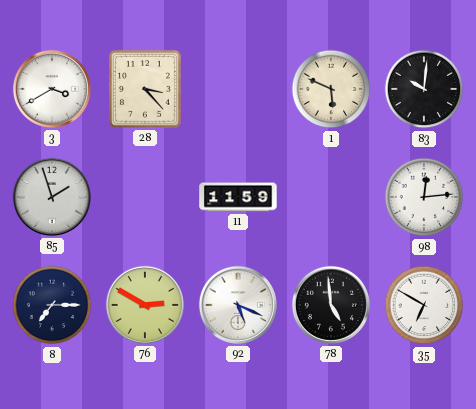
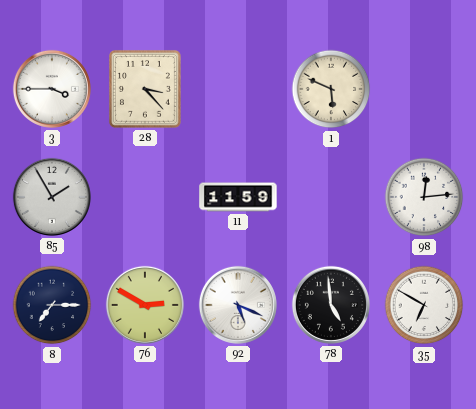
3: 3:40 -> 3:45
83: 10:01 -> none
85: 1:57 -> 1:55
